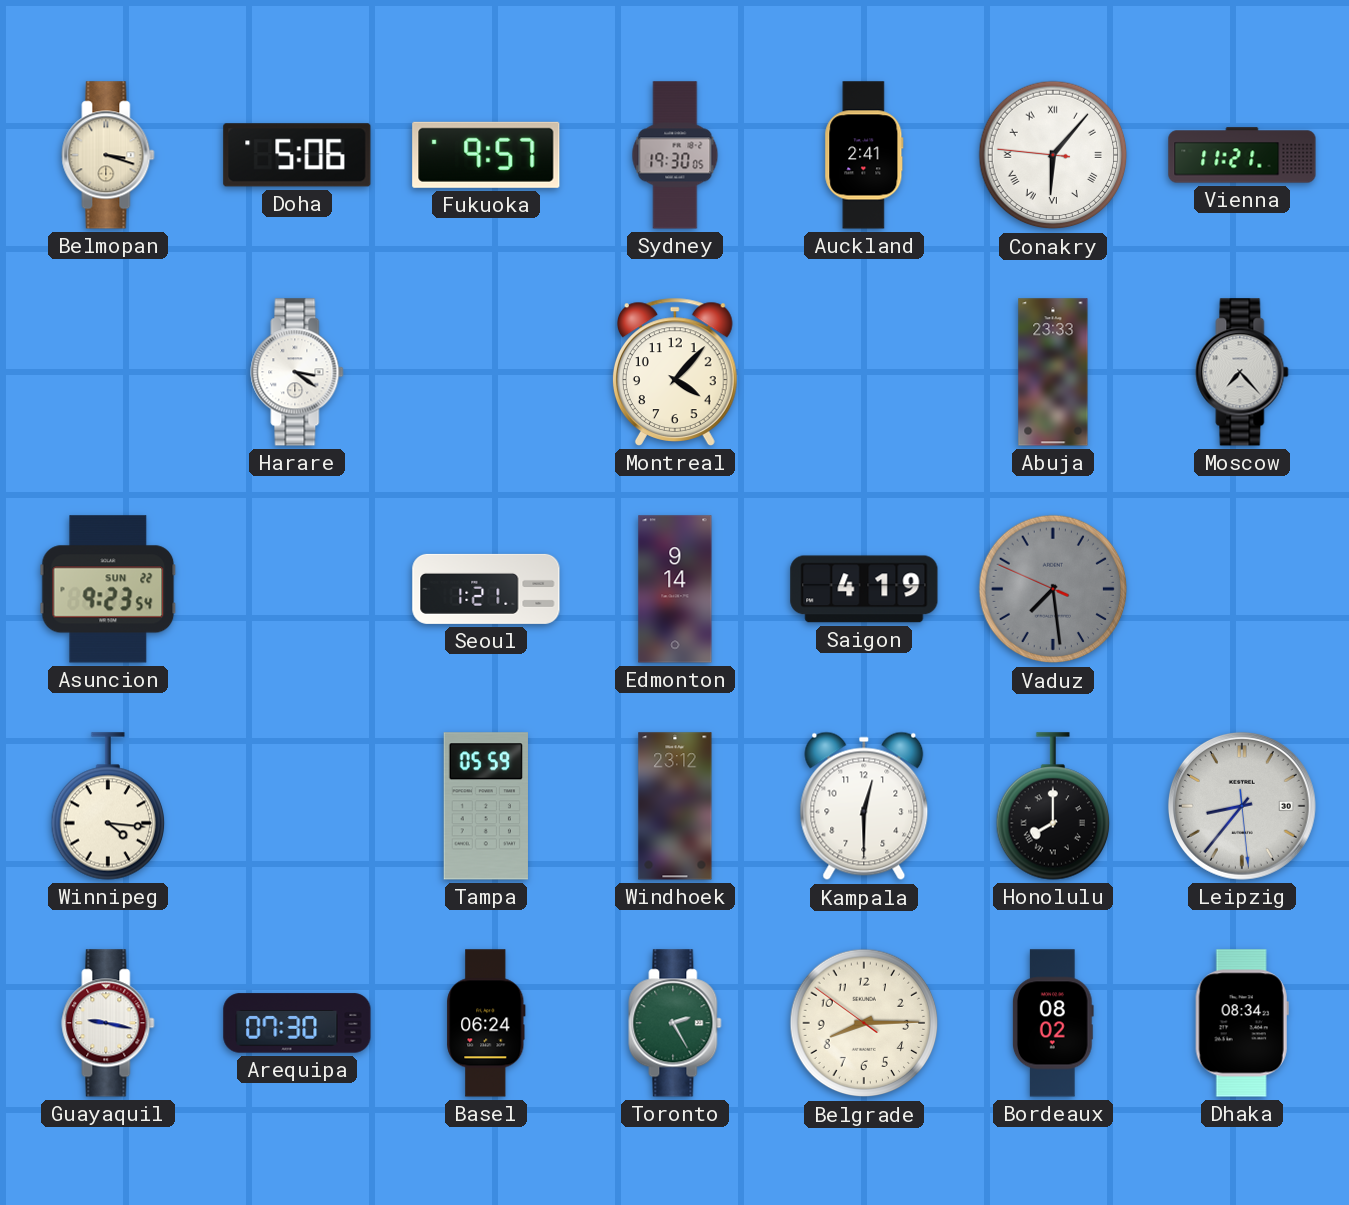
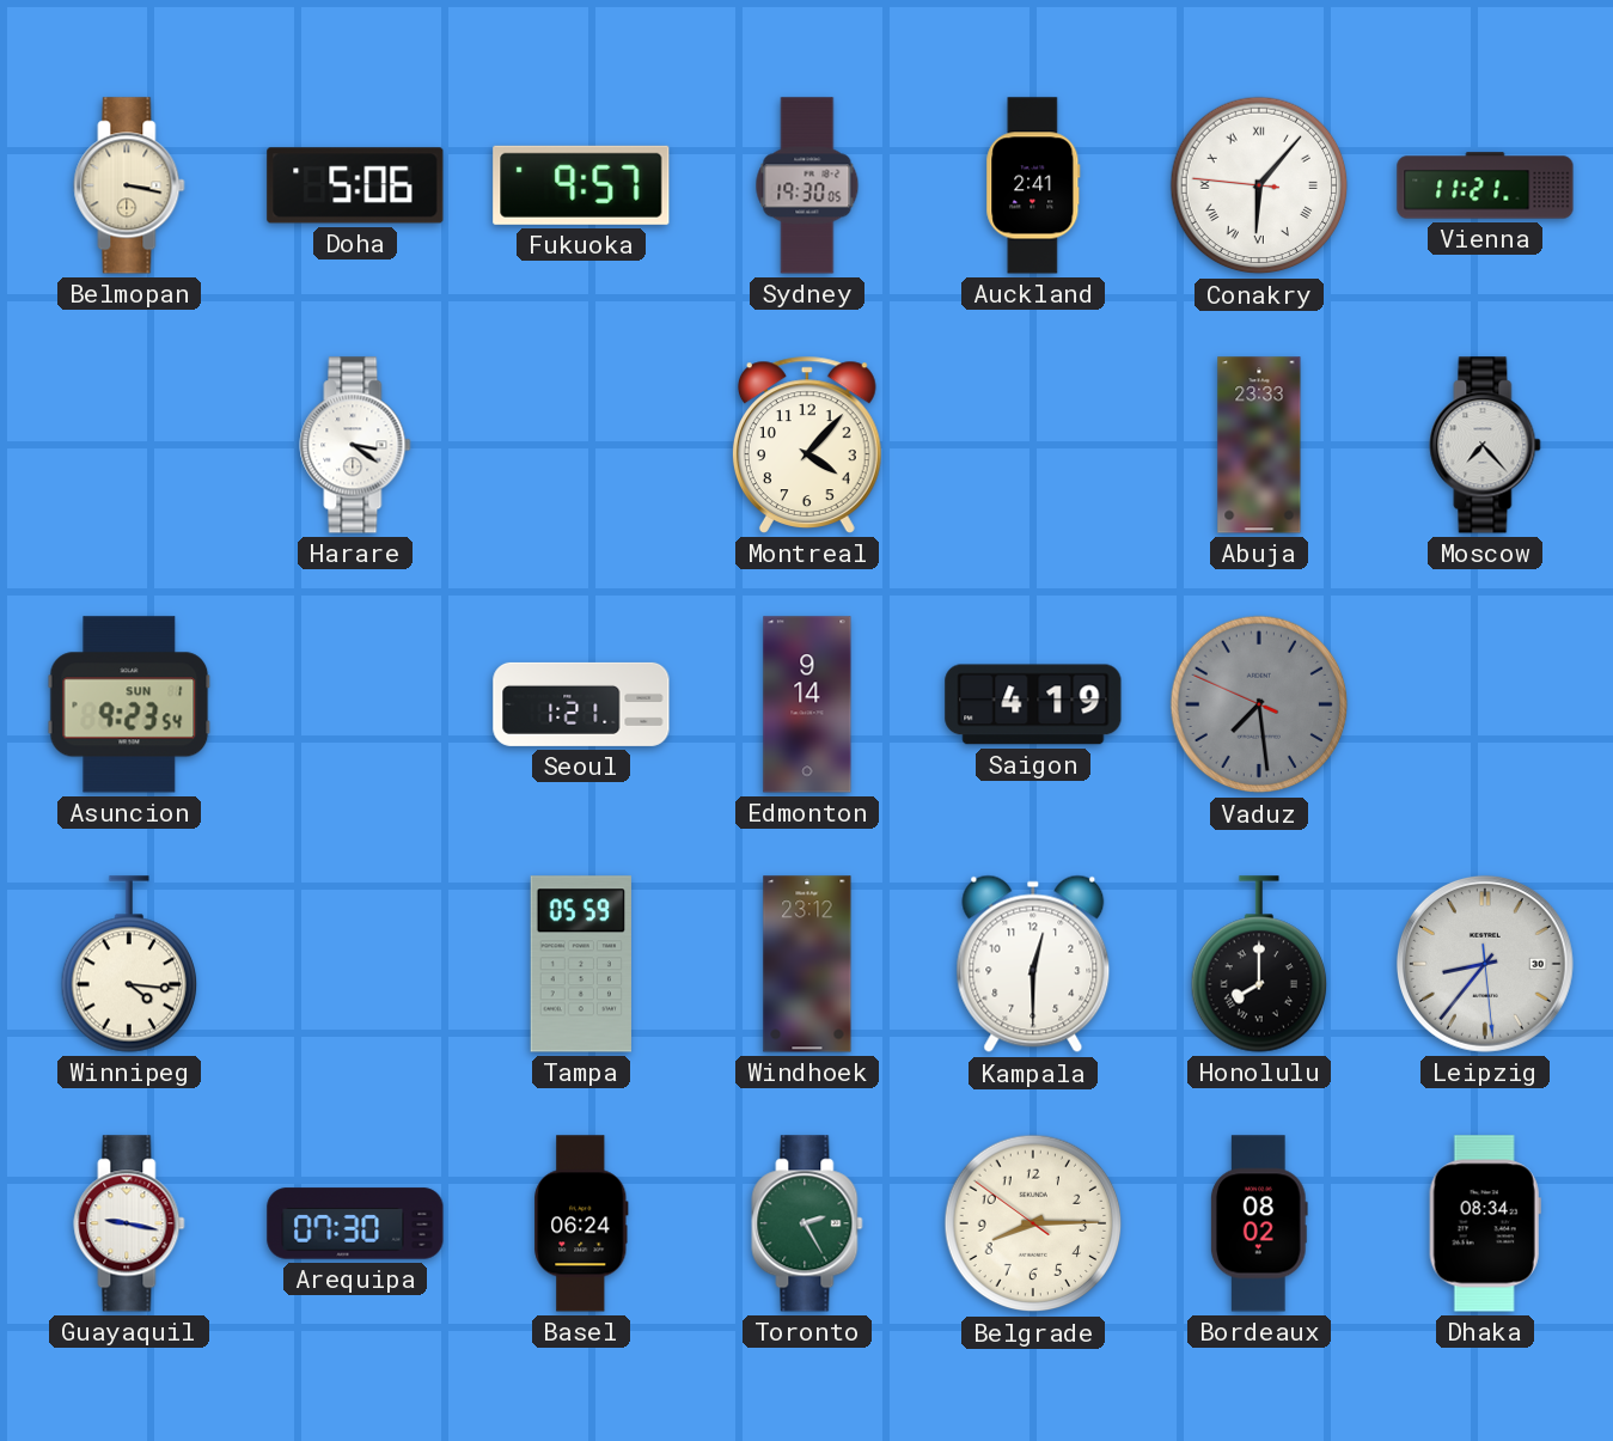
Belmopan: 3:18 -> 3:17
Asuncion date: SUN 22 -> SUN 1
